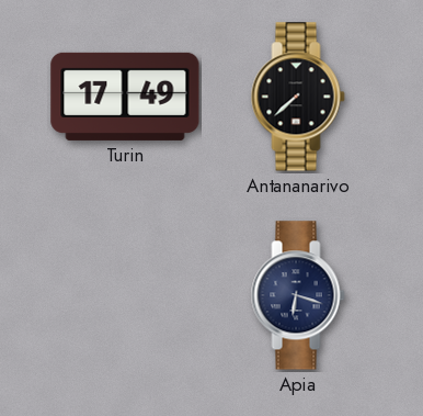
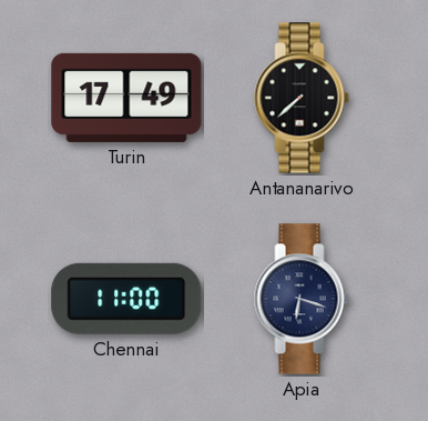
Chennai: none -> 11:00
